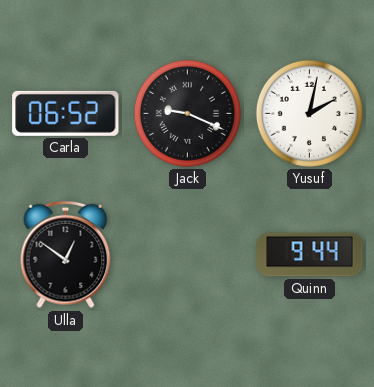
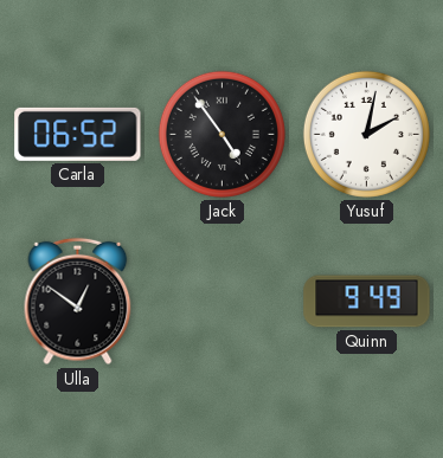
Jack: 9:19 -> 4:54
Quinn: 9:44 -> 9:49
